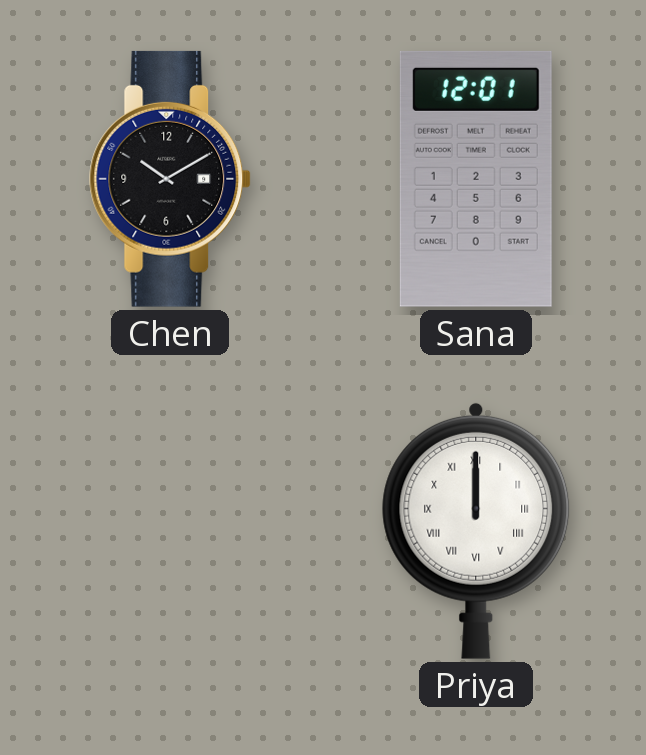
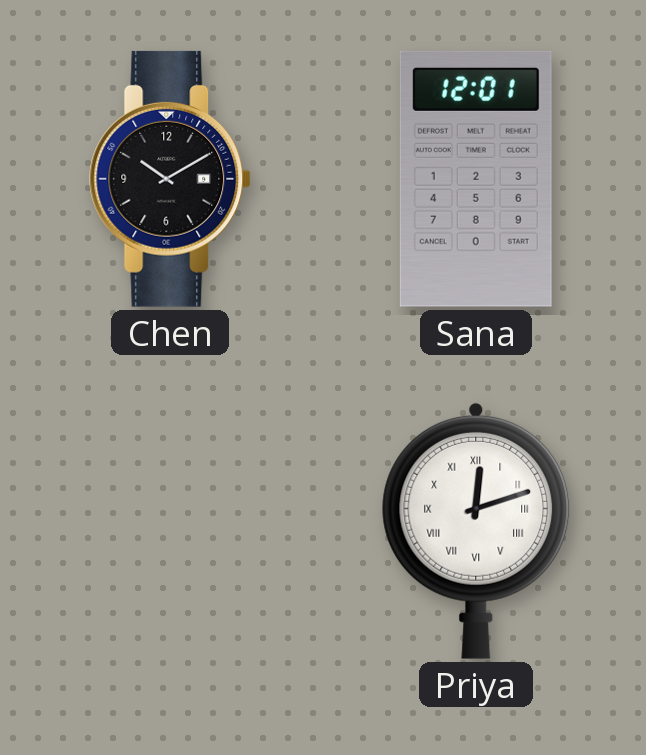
Priya: 12:00 -> 12:12
